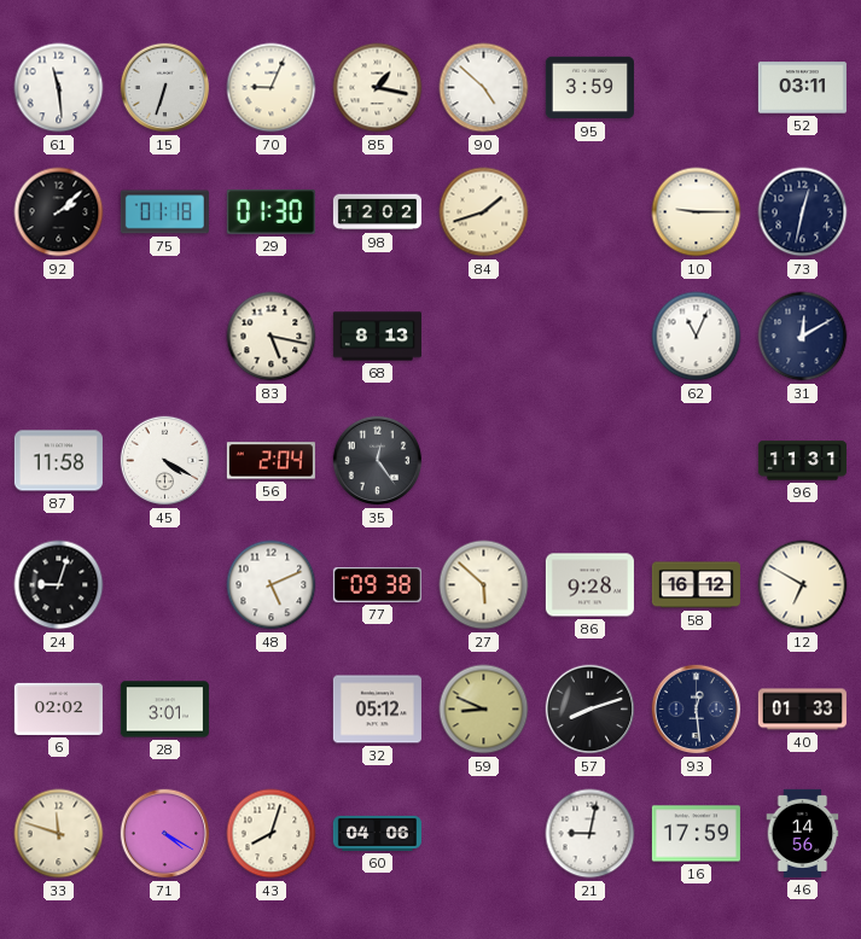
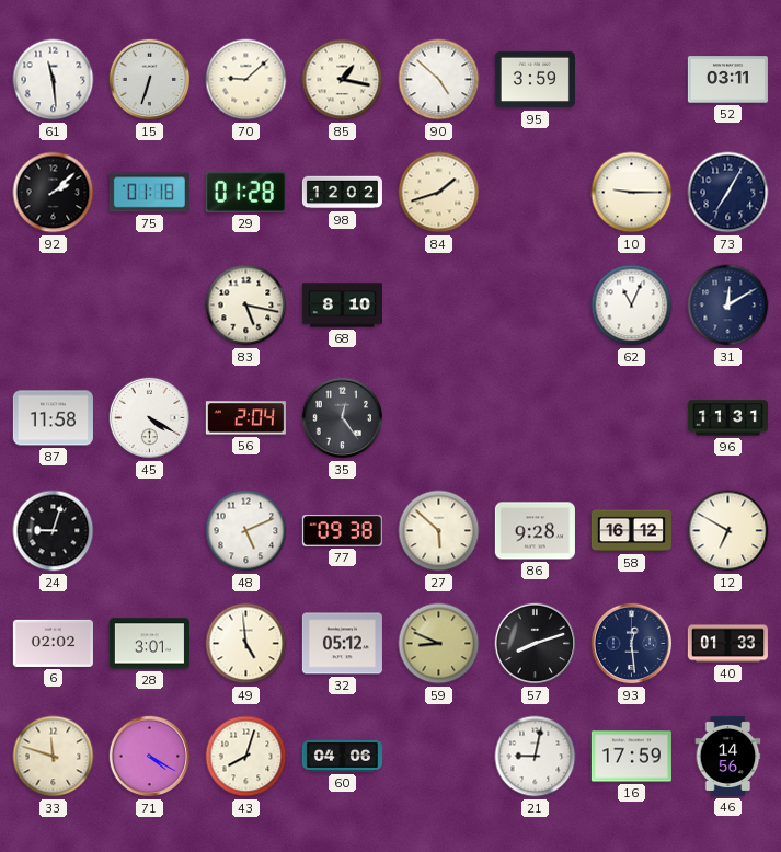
70: 9:04 -> 9:08
29: 01:30 -> 01:28
73: 12:32 -> 7:05
68: 8:13 -> 8:10
49: none -> 4:59
